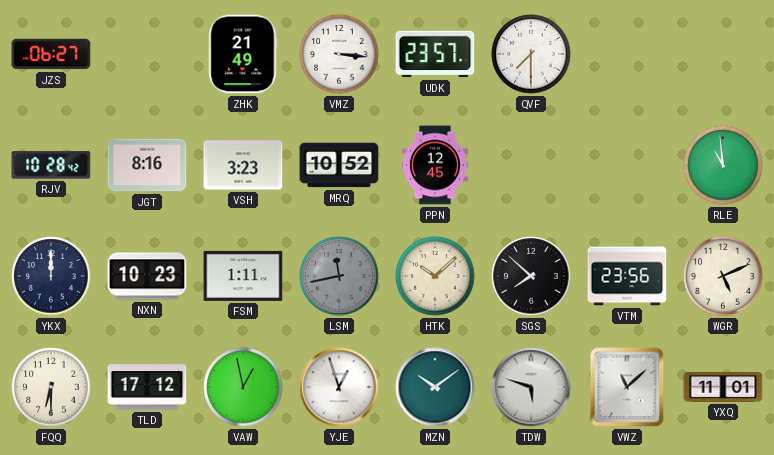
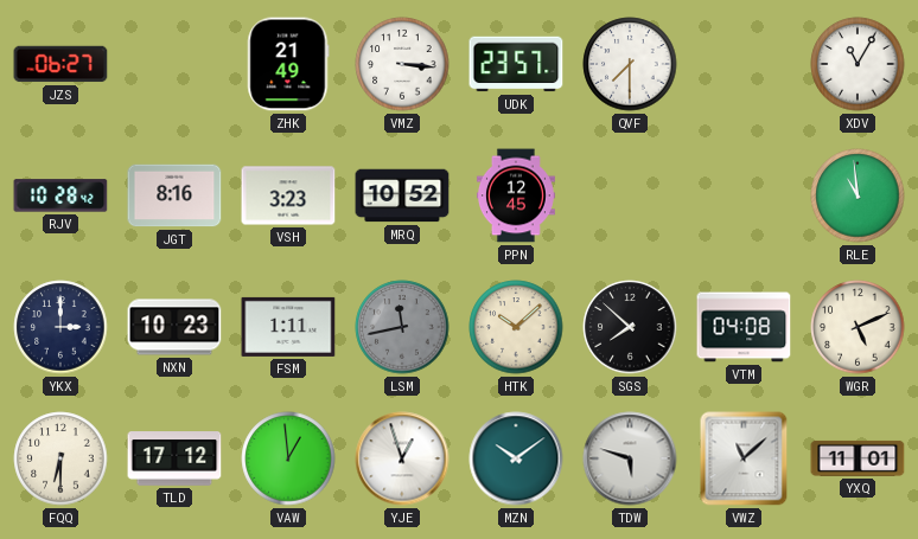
XDV: none -> 11:05
YKX: 12:00 -> 3:00
VTM: 23:56 -> 04:08
VAW: 12:58 -> 12:59
